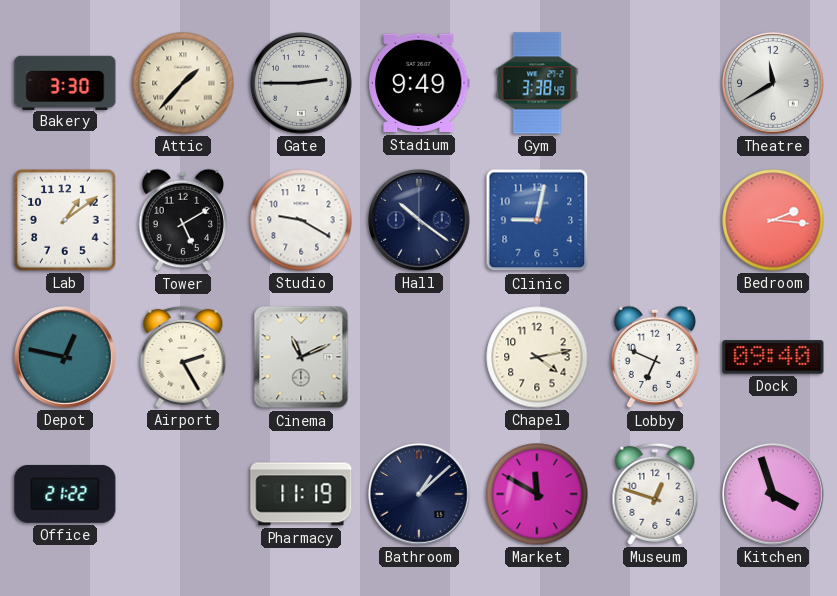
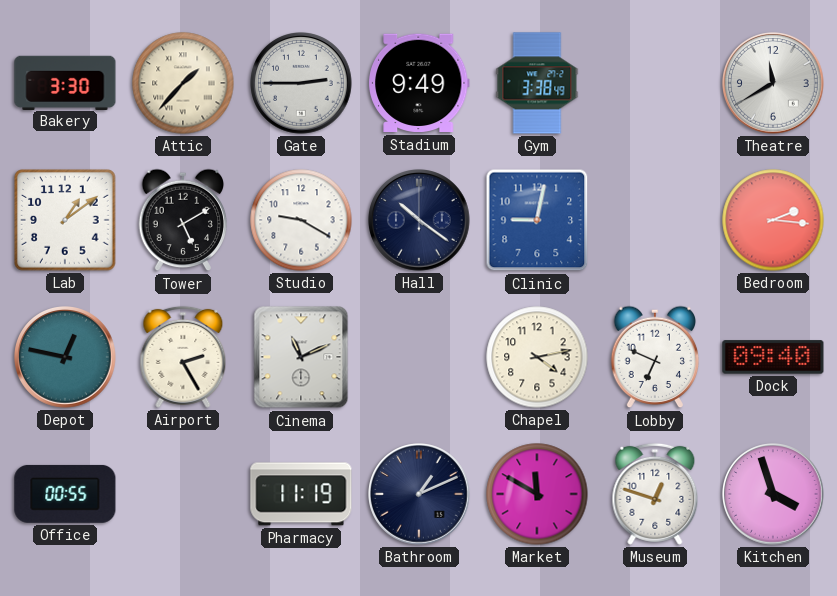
Office: 21:22 -> 00:55
Bathroom: 1:08 -> 1:11
